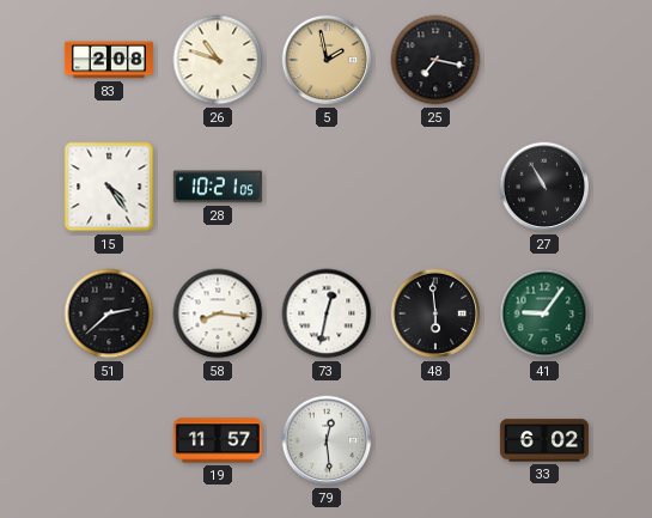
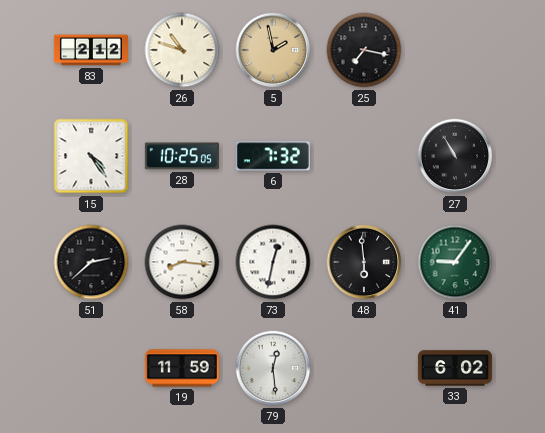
83: 2:08 -> 2:12
28: 10:21 -> 10:25
6: none -> 7:32
19: 11:57 -> 11:59
